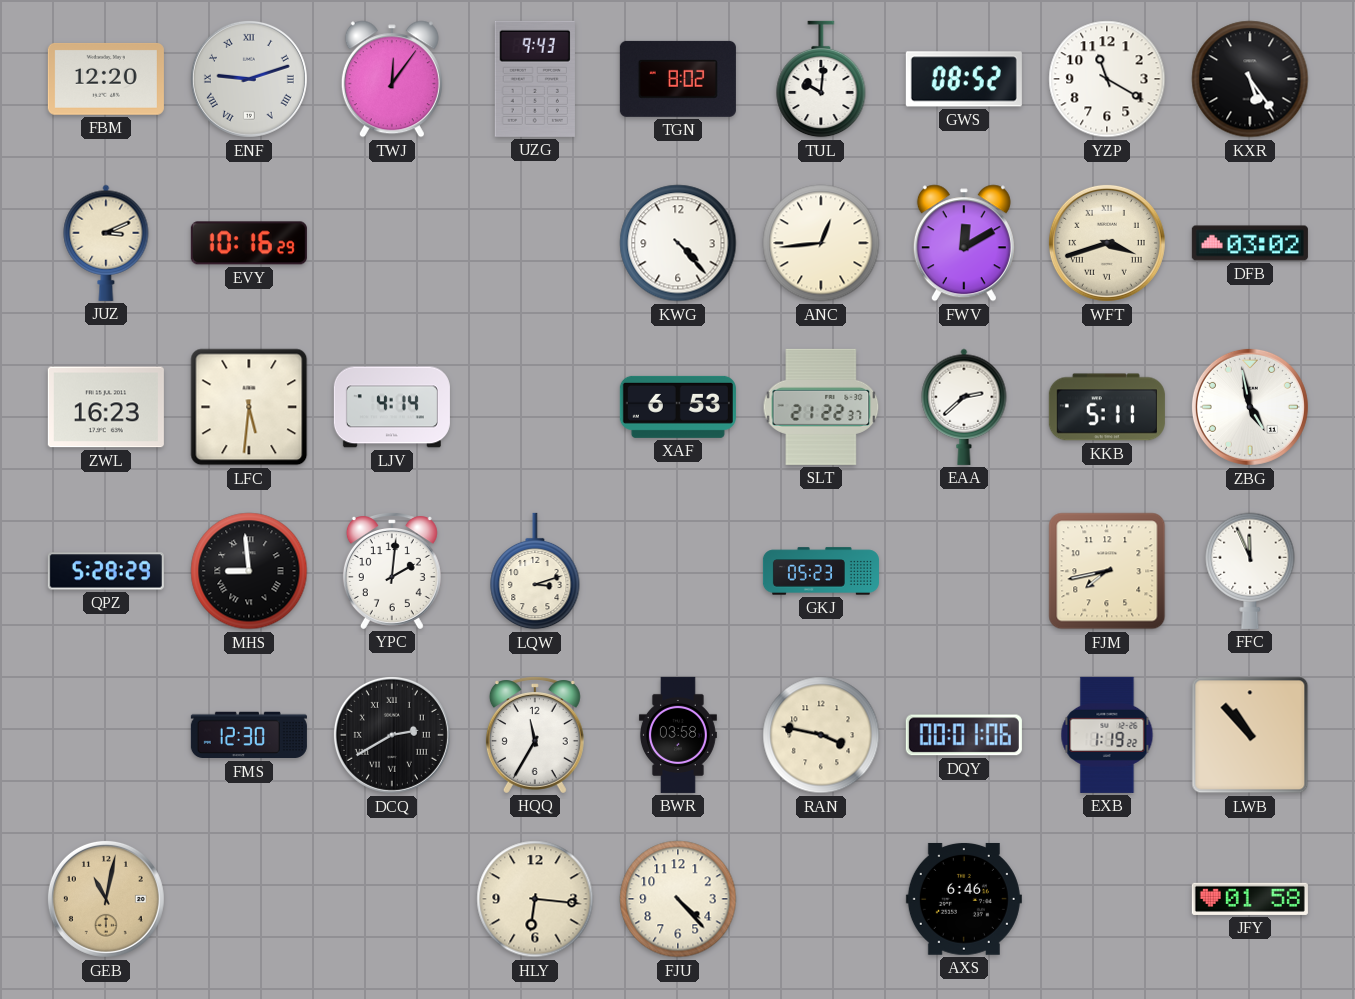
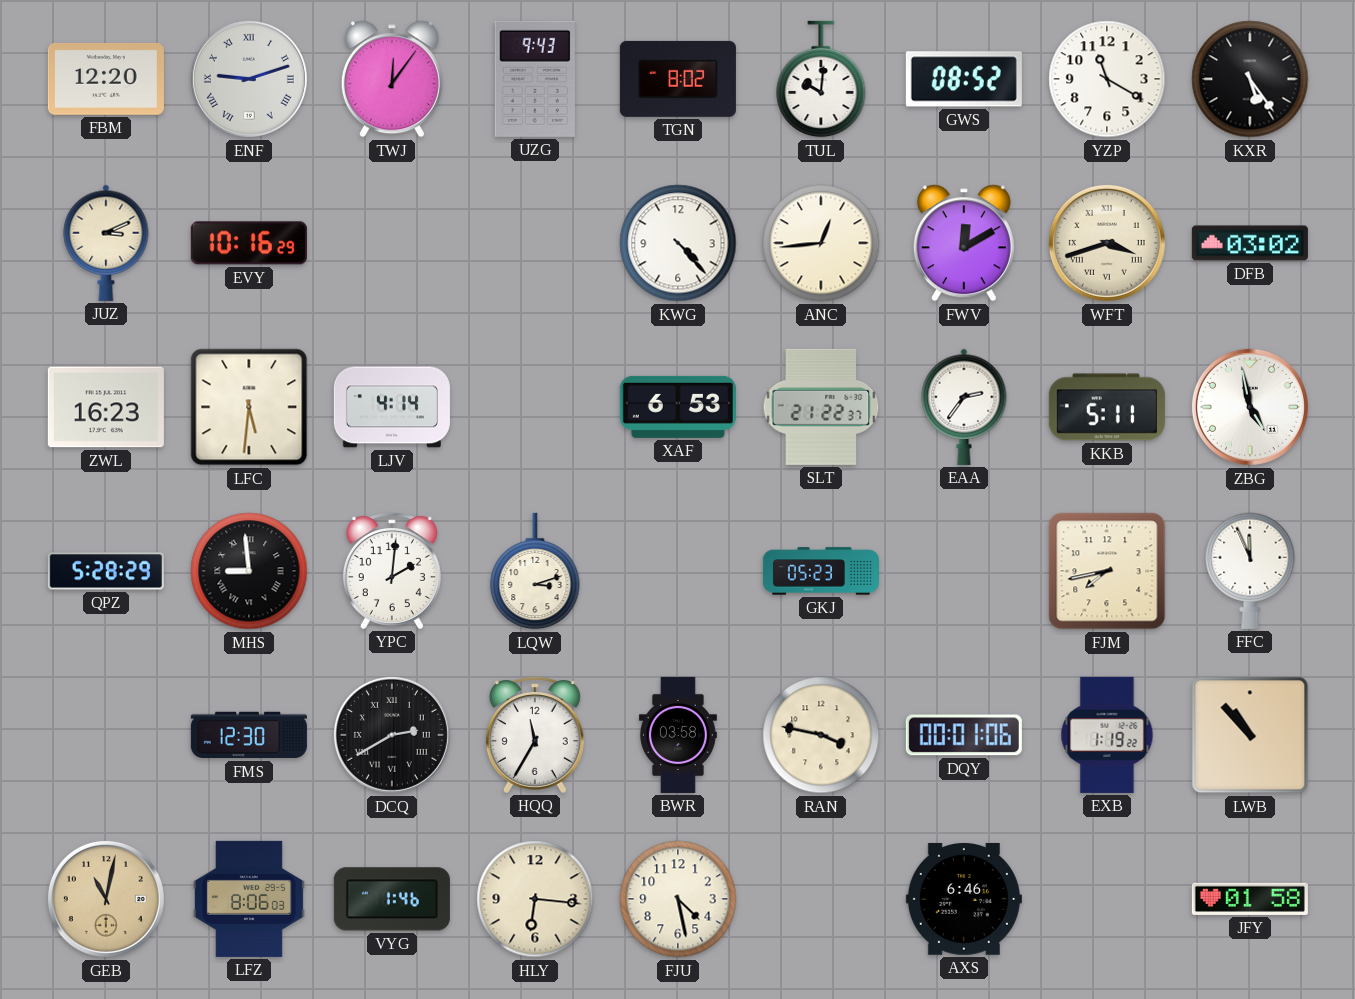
EAA: 2:38 -> 2:36
LFZ: none -> 8:06
VYG: none -> 1:46
FJU: 4:23 -> 4:28
